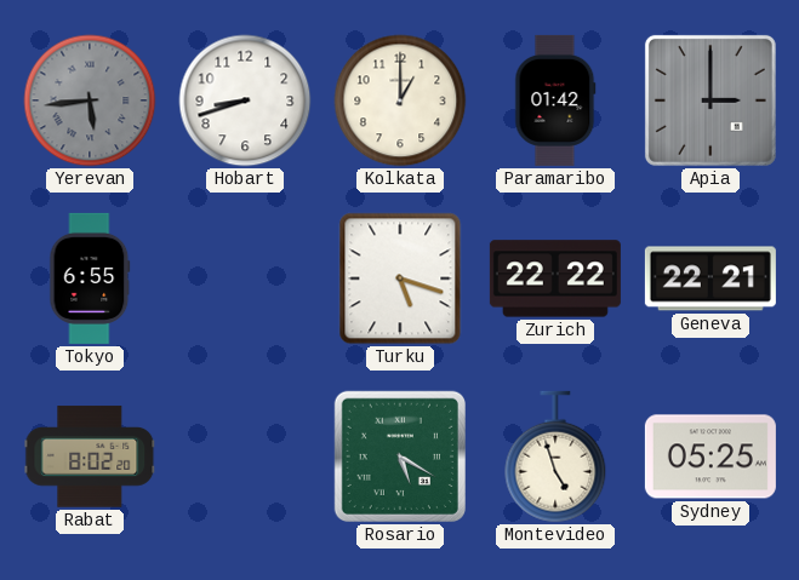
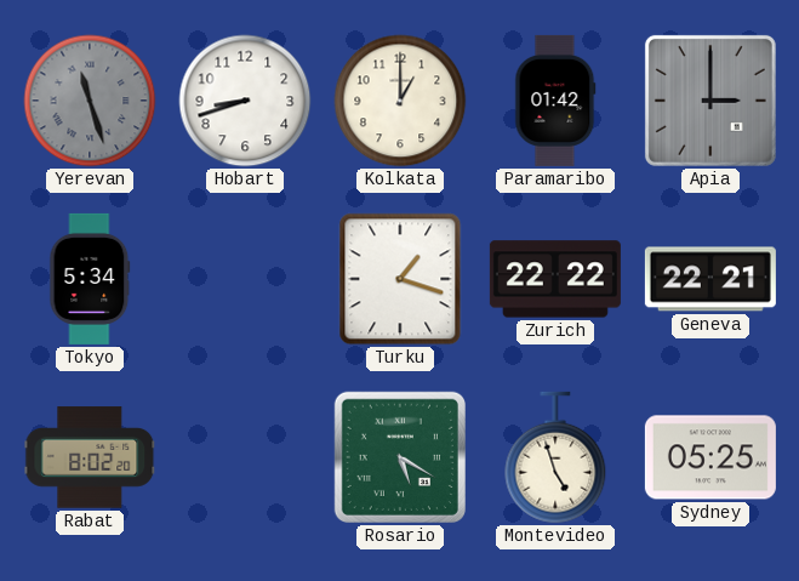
Yerevan: 5:44 -> 11:27
Tokyo: 6:55 -> 5:34
Turku: 5:18 -> 1:18
